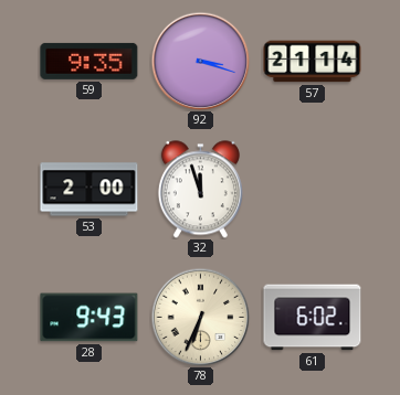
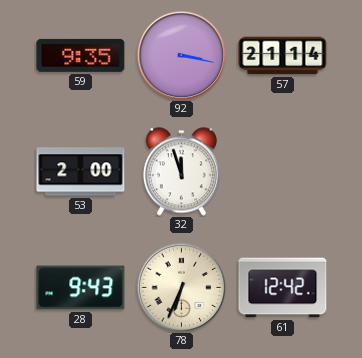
92: 3:18 -> 3:17
61: 6:02 -> 12:42
